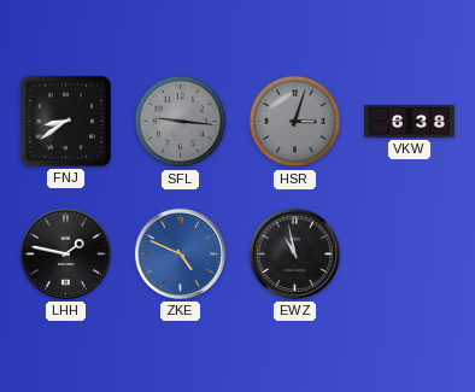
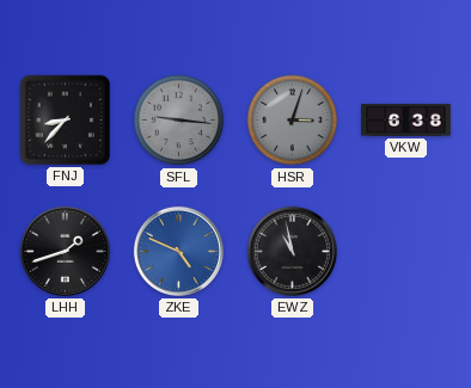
FNJ: 8:39 -> 8:37
LHH: 1:47 -> 1:42
